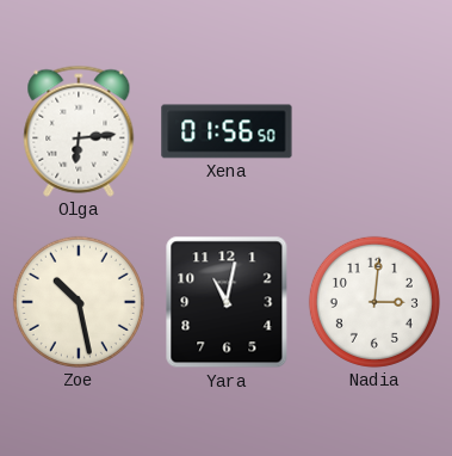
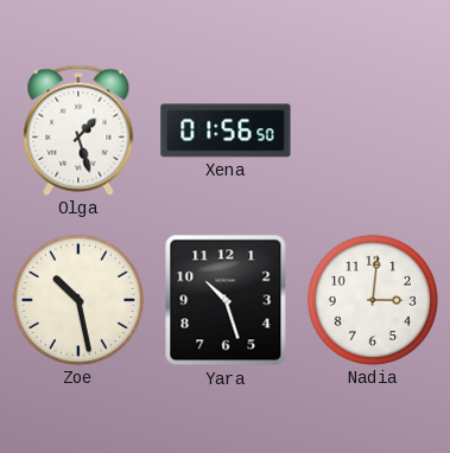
Olga: 6:14 -> 1:27
Yara: 11:02 -> 10:27
